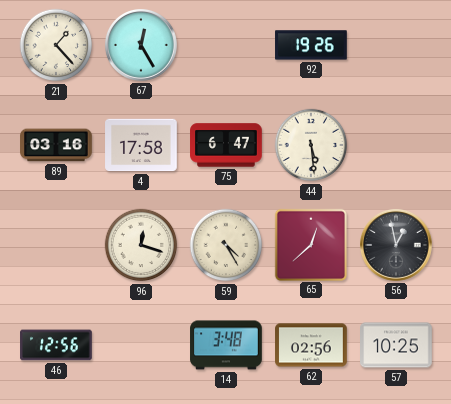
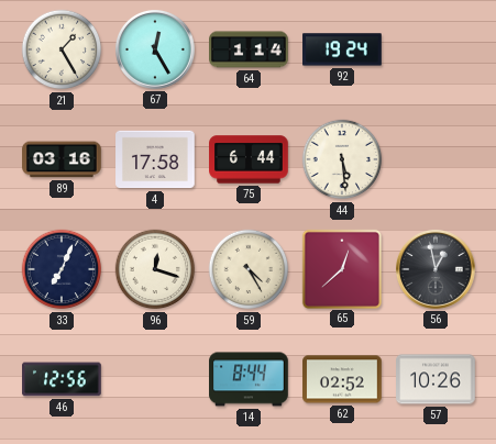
21: 1:23 -> 1:25
64: none -> 1:14
92: 19:26 -> 19:24
75: 6:47 -> 6:44
33: none -> 7:04
14: 3:48 -> 8:44
62: 02:56 -> 02:52
57: 10:25 -> 10:26
